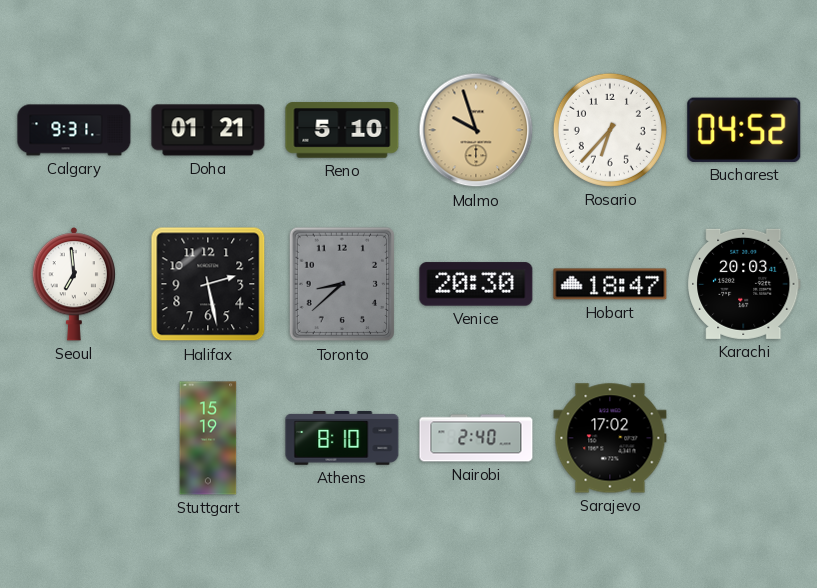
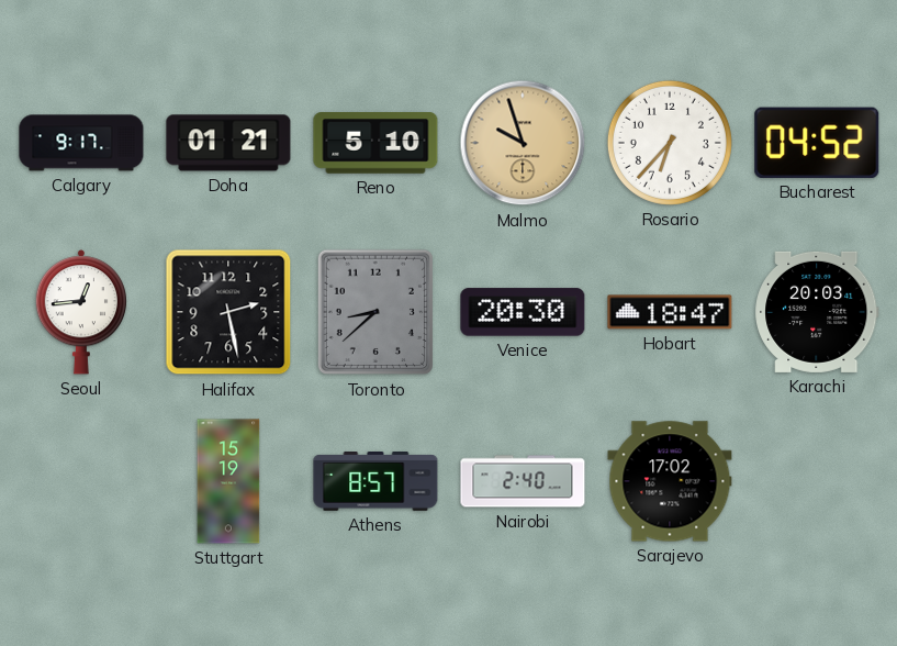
Calgary: 9:31 -> 9:17
Seoul: 6:59 -> 12:44
Athens: 8:10 -> 8:57
